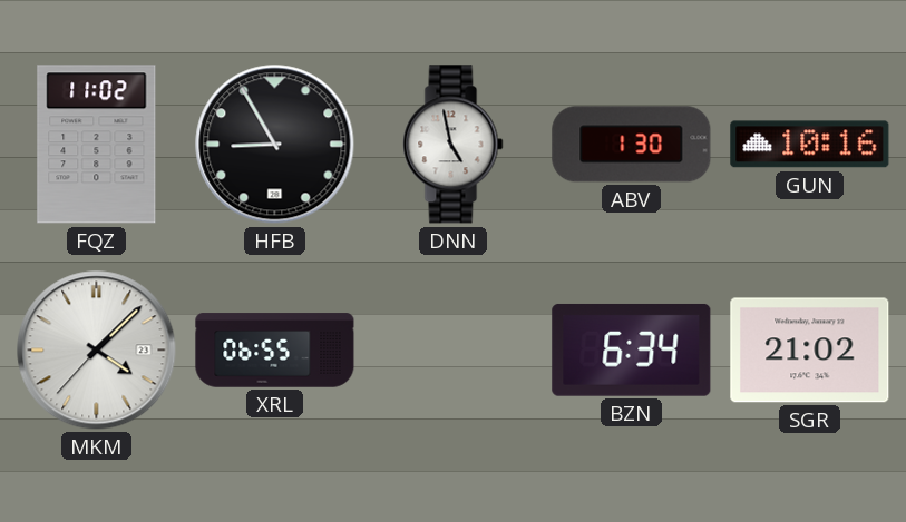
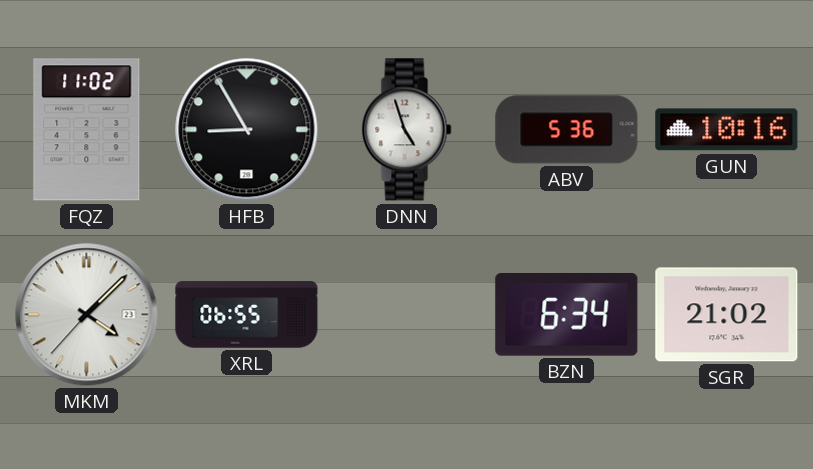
DNN: 4:58 -> 4:57
ABV: 1:30 -> 5:36
